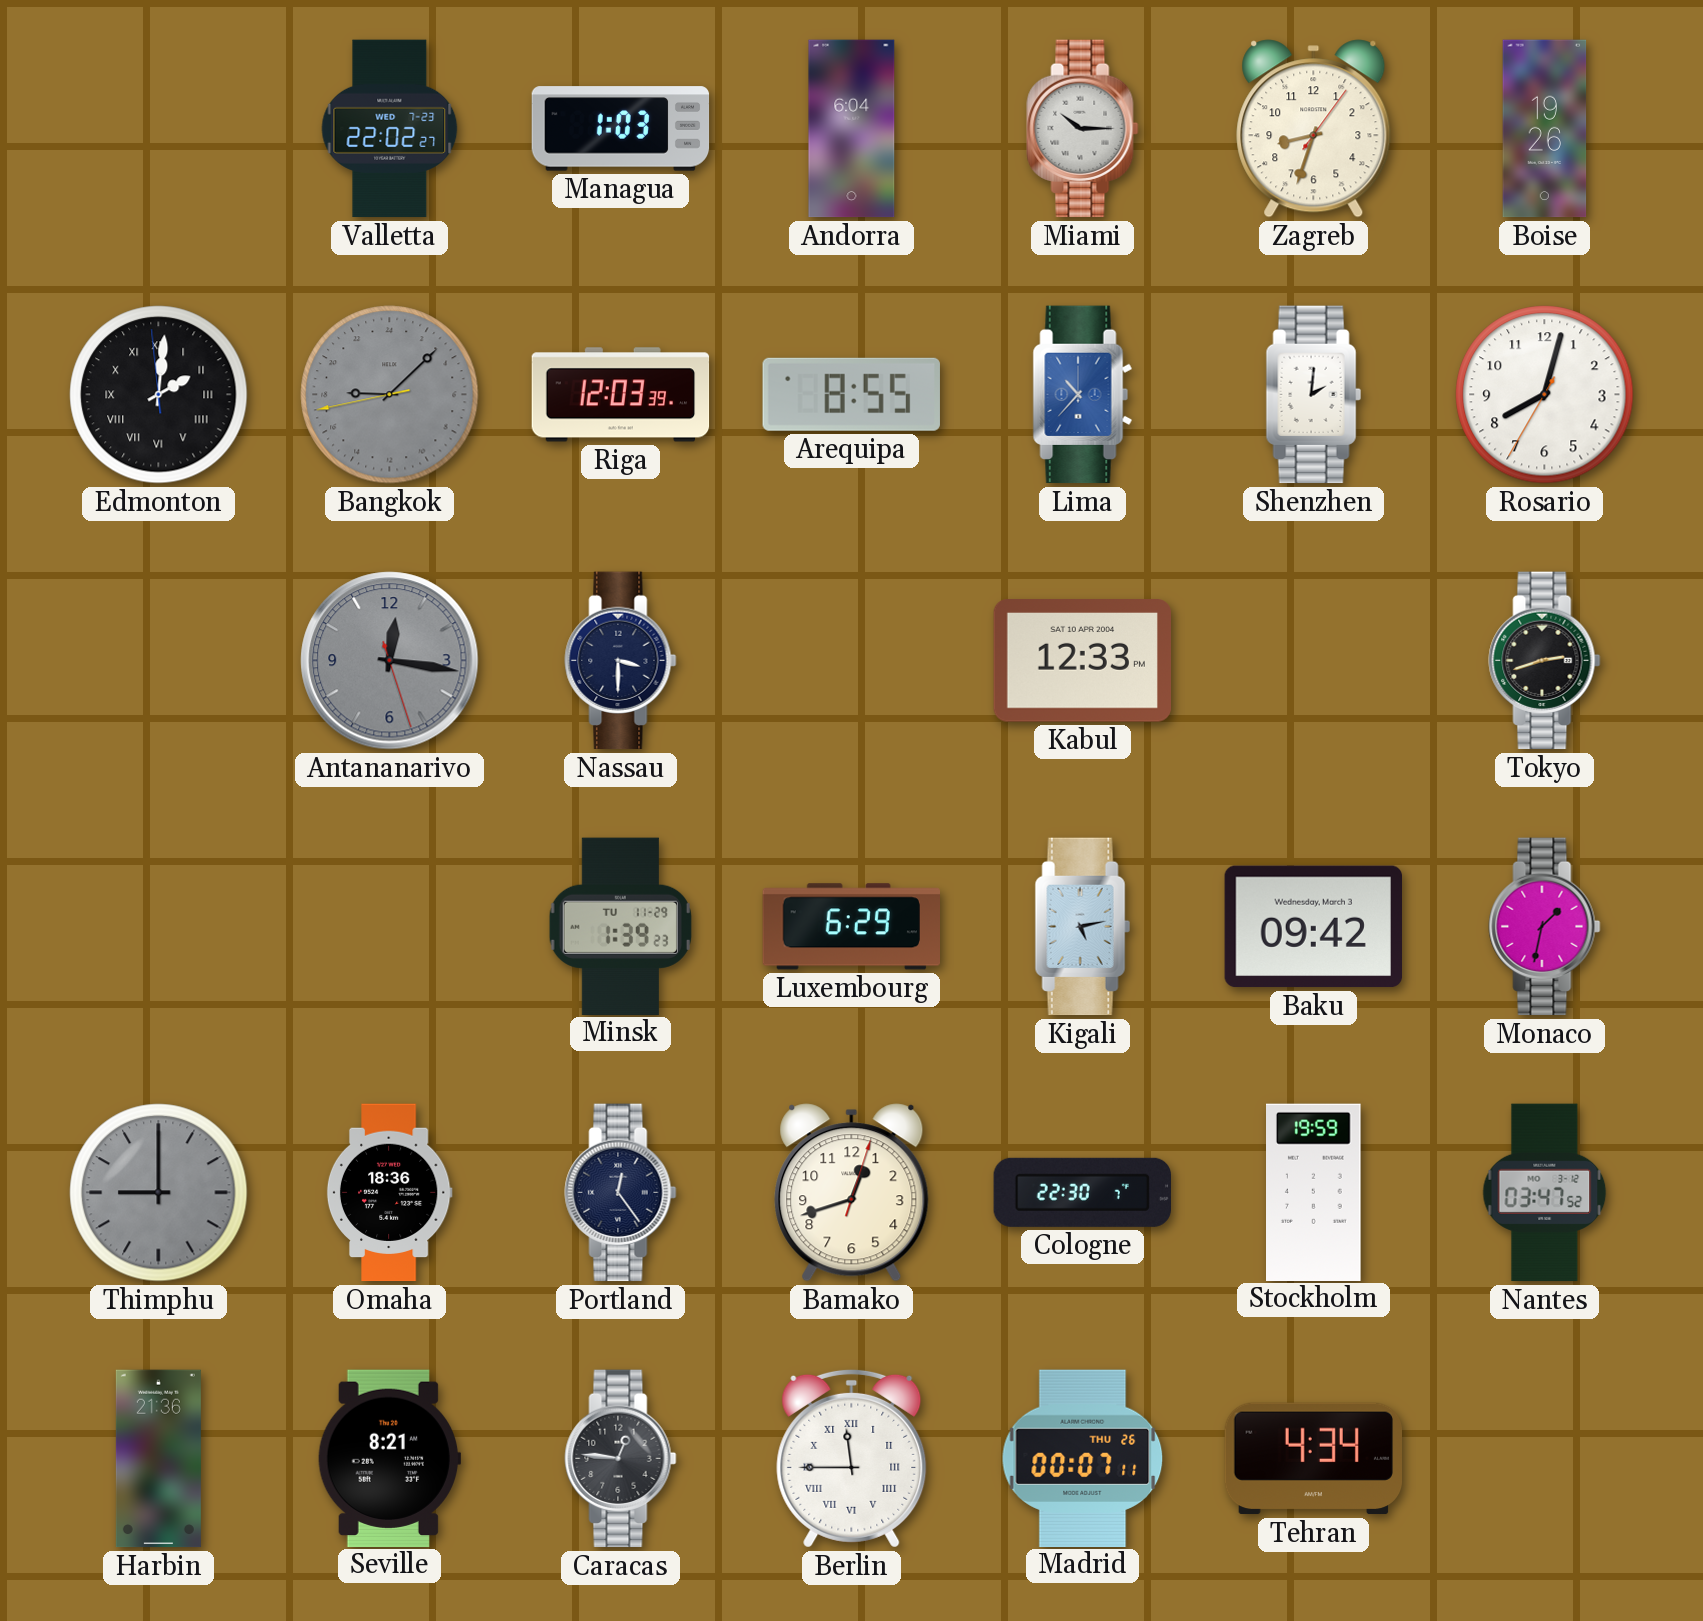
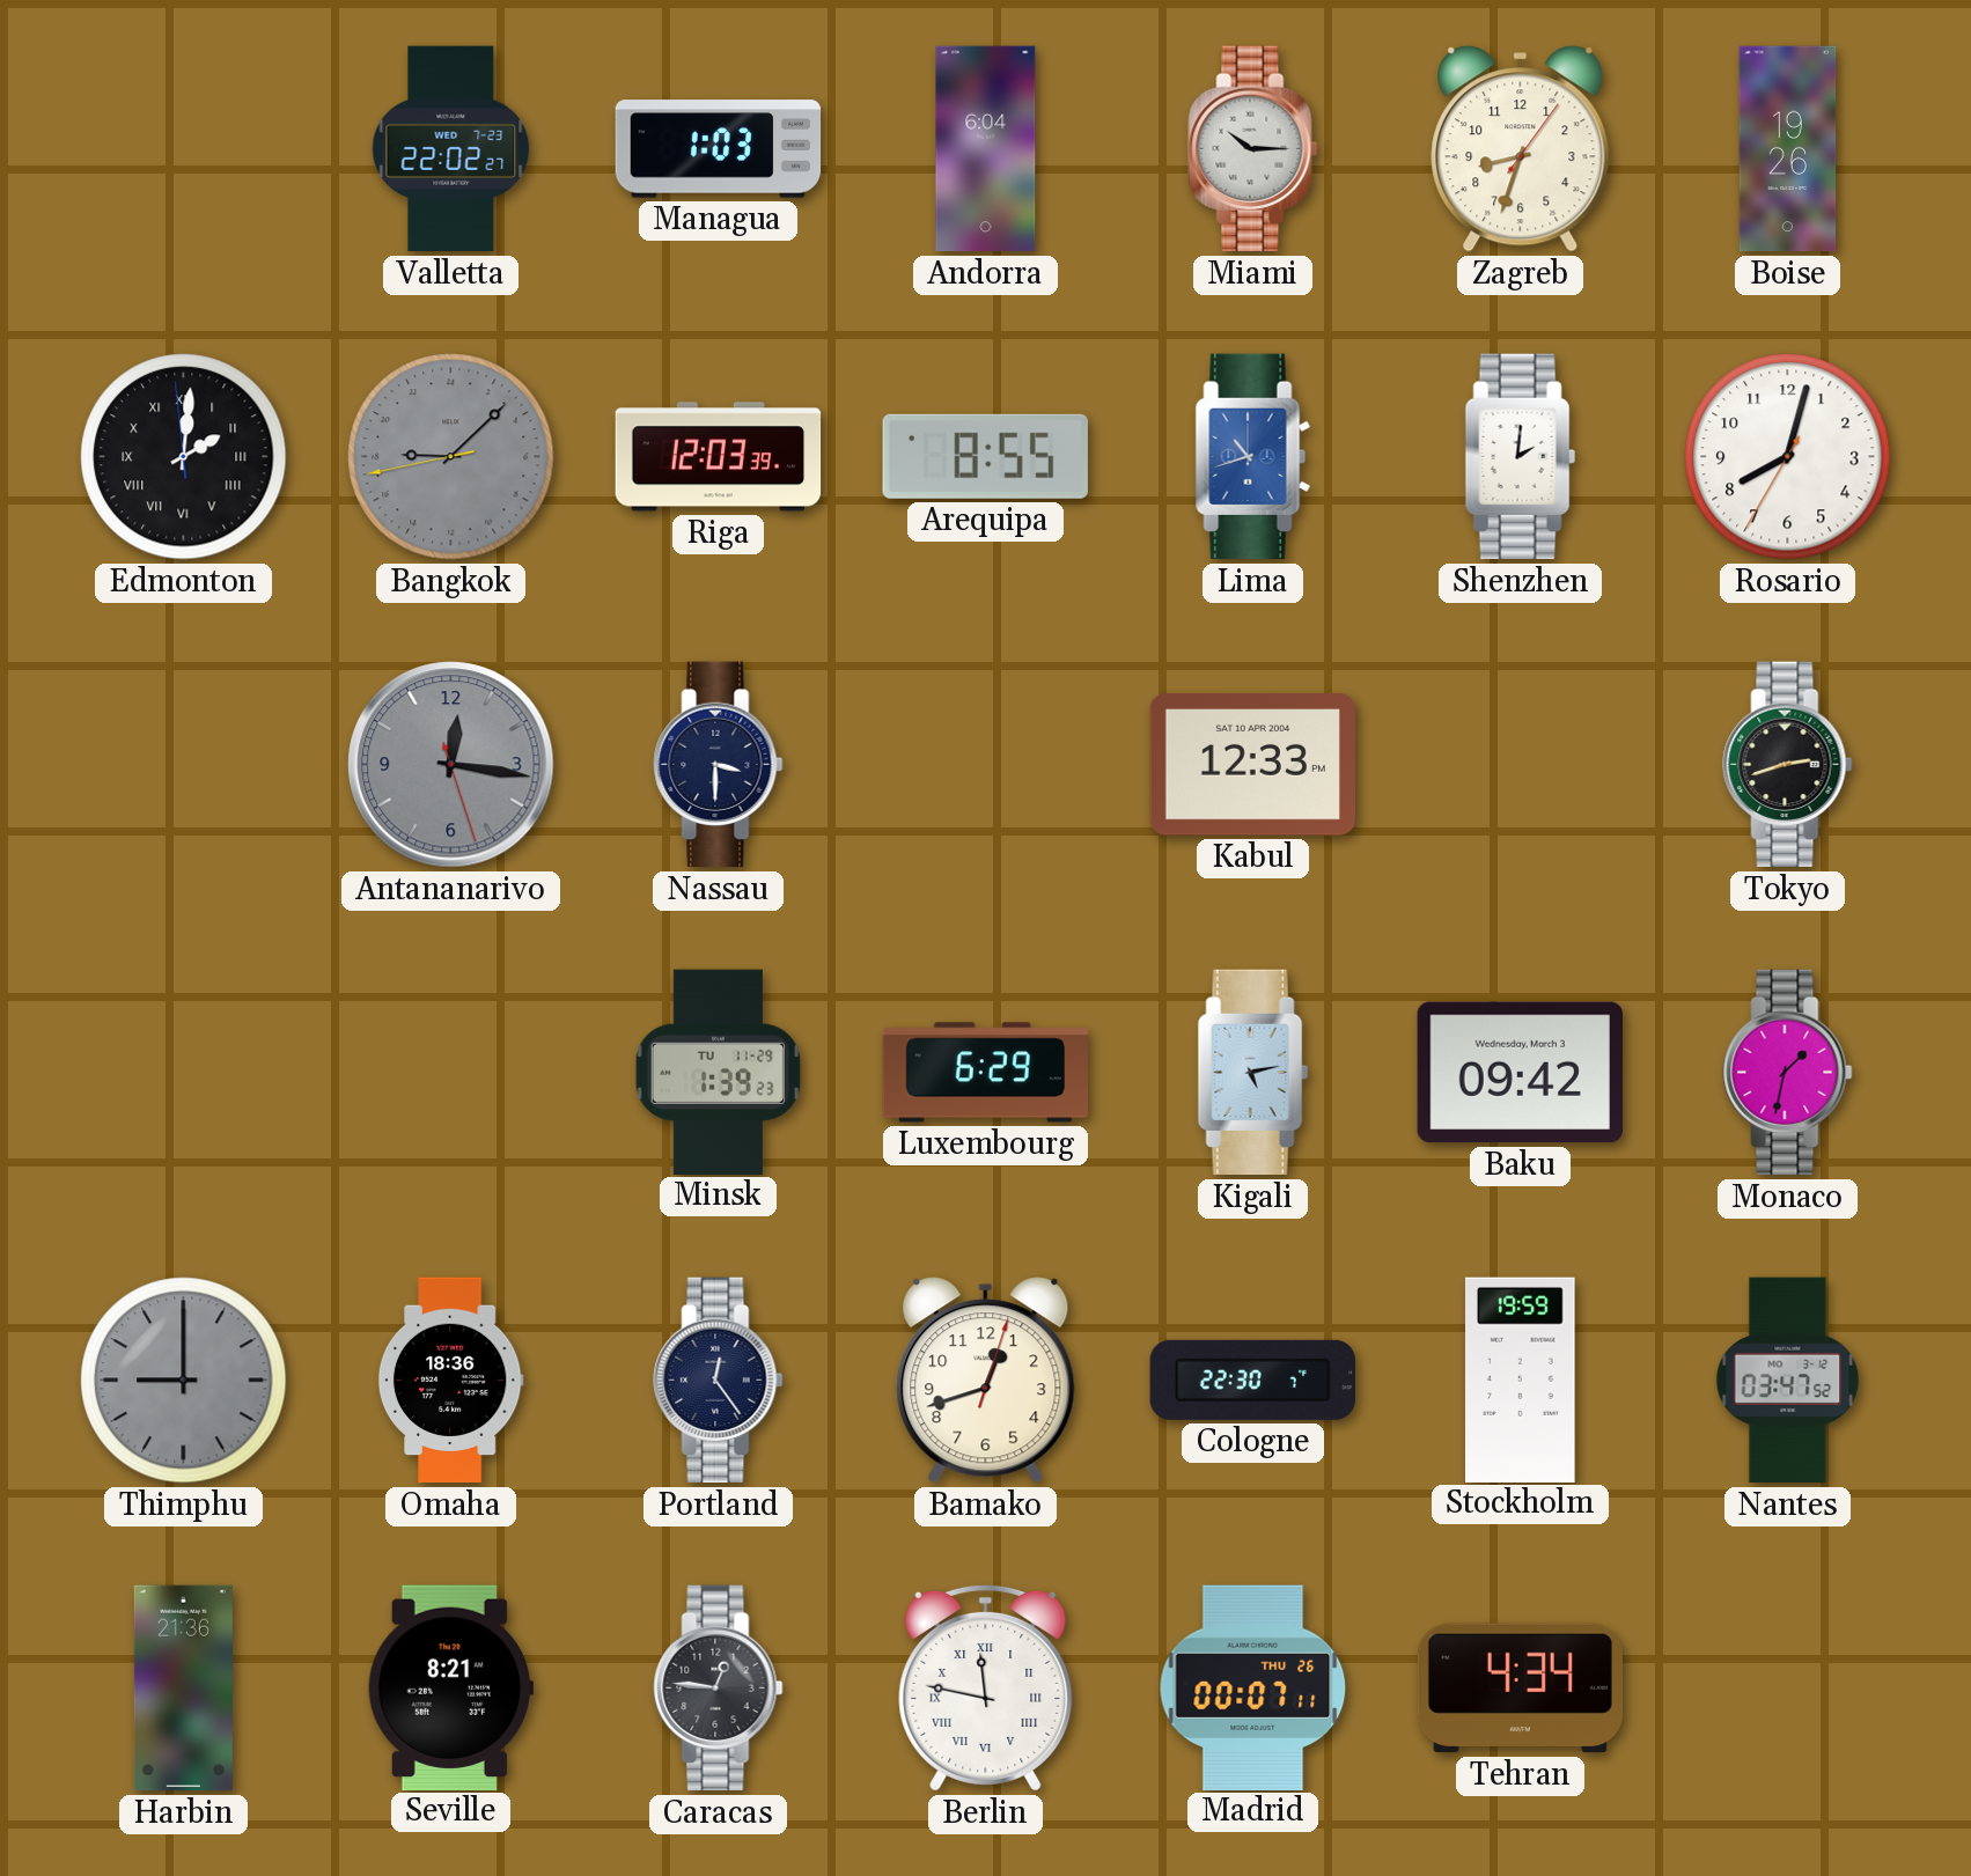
Lima: 10:37 -> 10:42
Berlin: 11:45 -> 11:47
